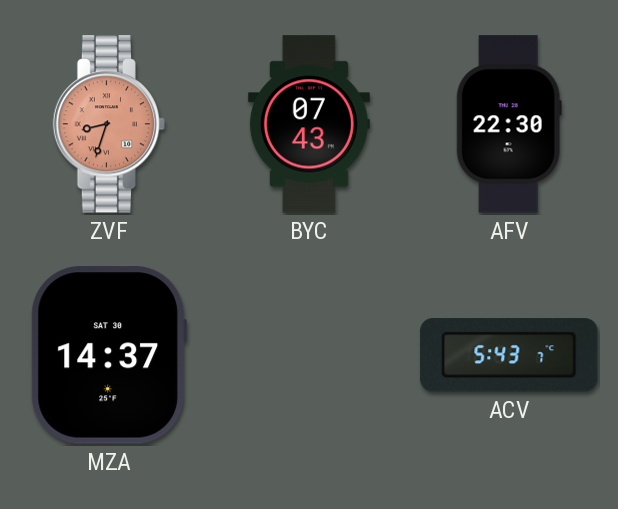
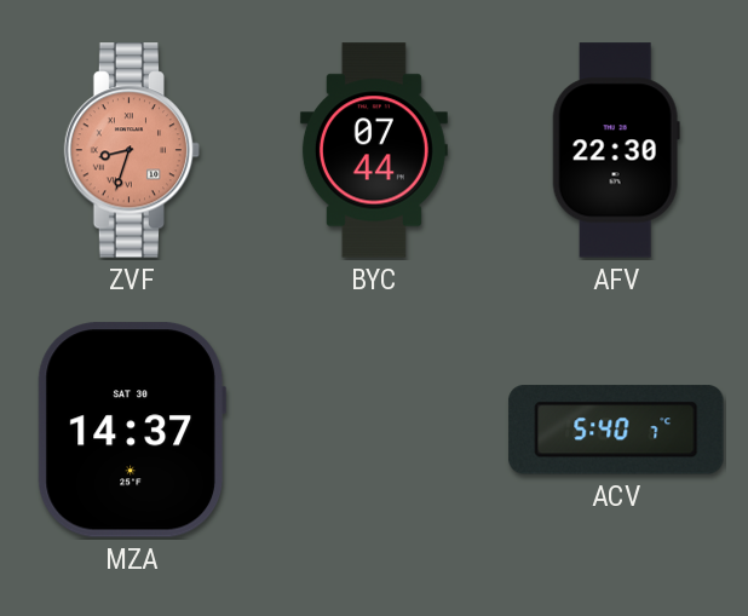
BYC: 07:43 -> 07:44
ACV: 5:43 -> 5:40
